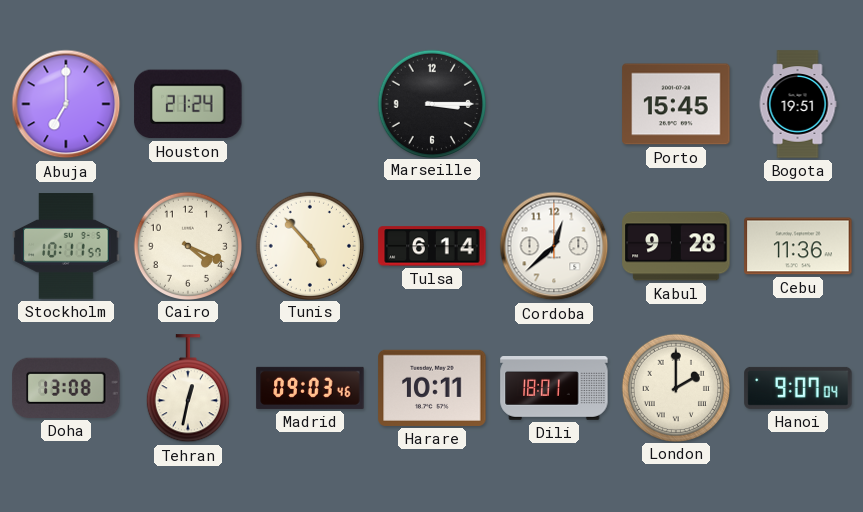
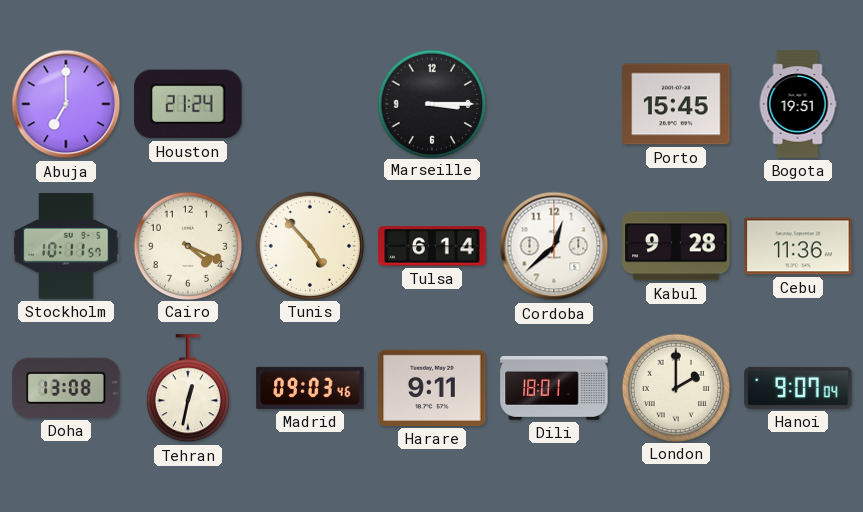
Harare: 10:11 -> 9:11
